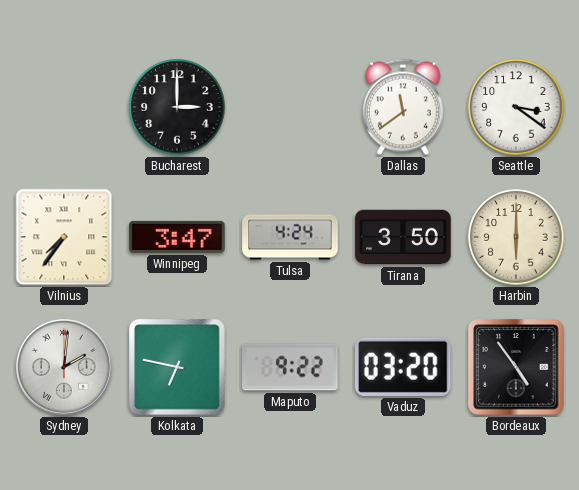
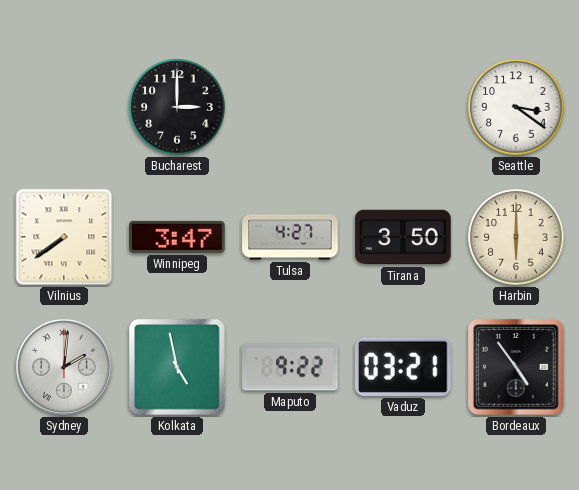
Dallas: 11:39 -> none
Vilnius: 7:36 -> 7:39
Tulsa: 4:24 -> 4:27
Kolkata: 6:47 -> 4:58
Vaduz: 03:20 -> 03:21
